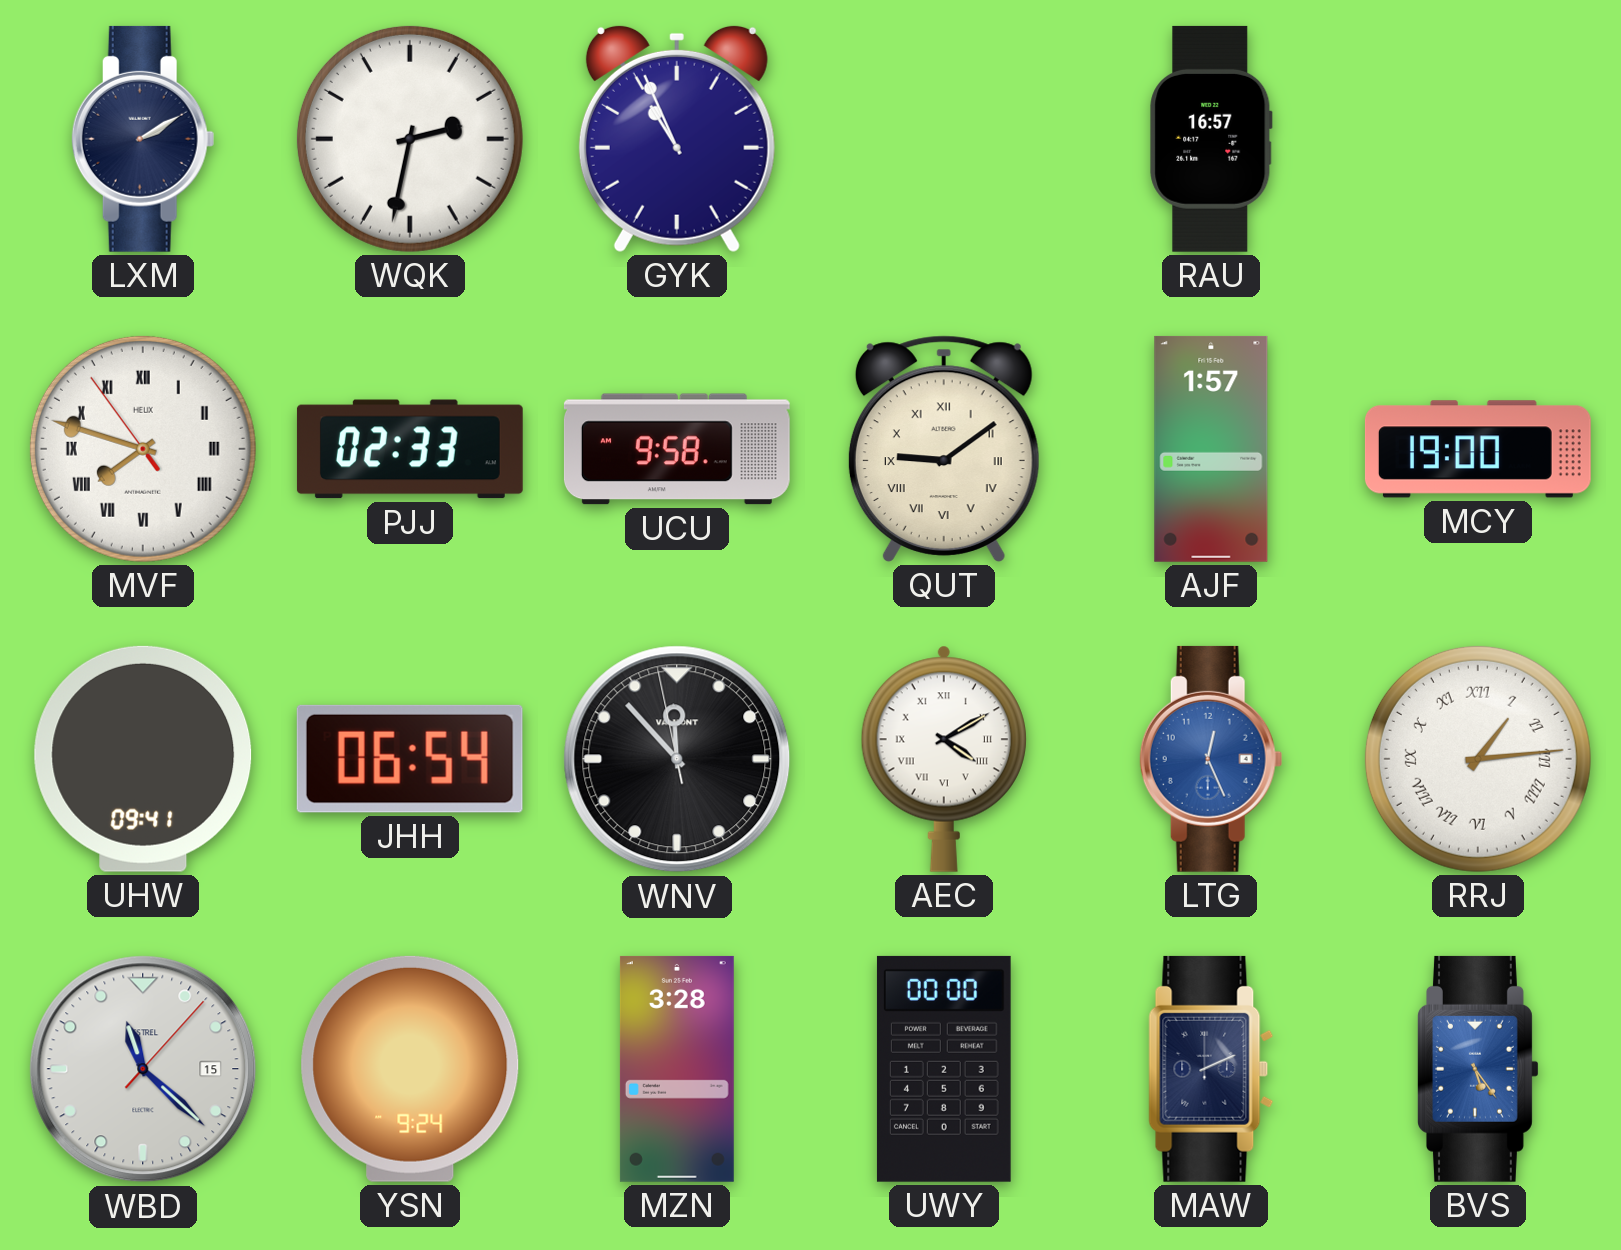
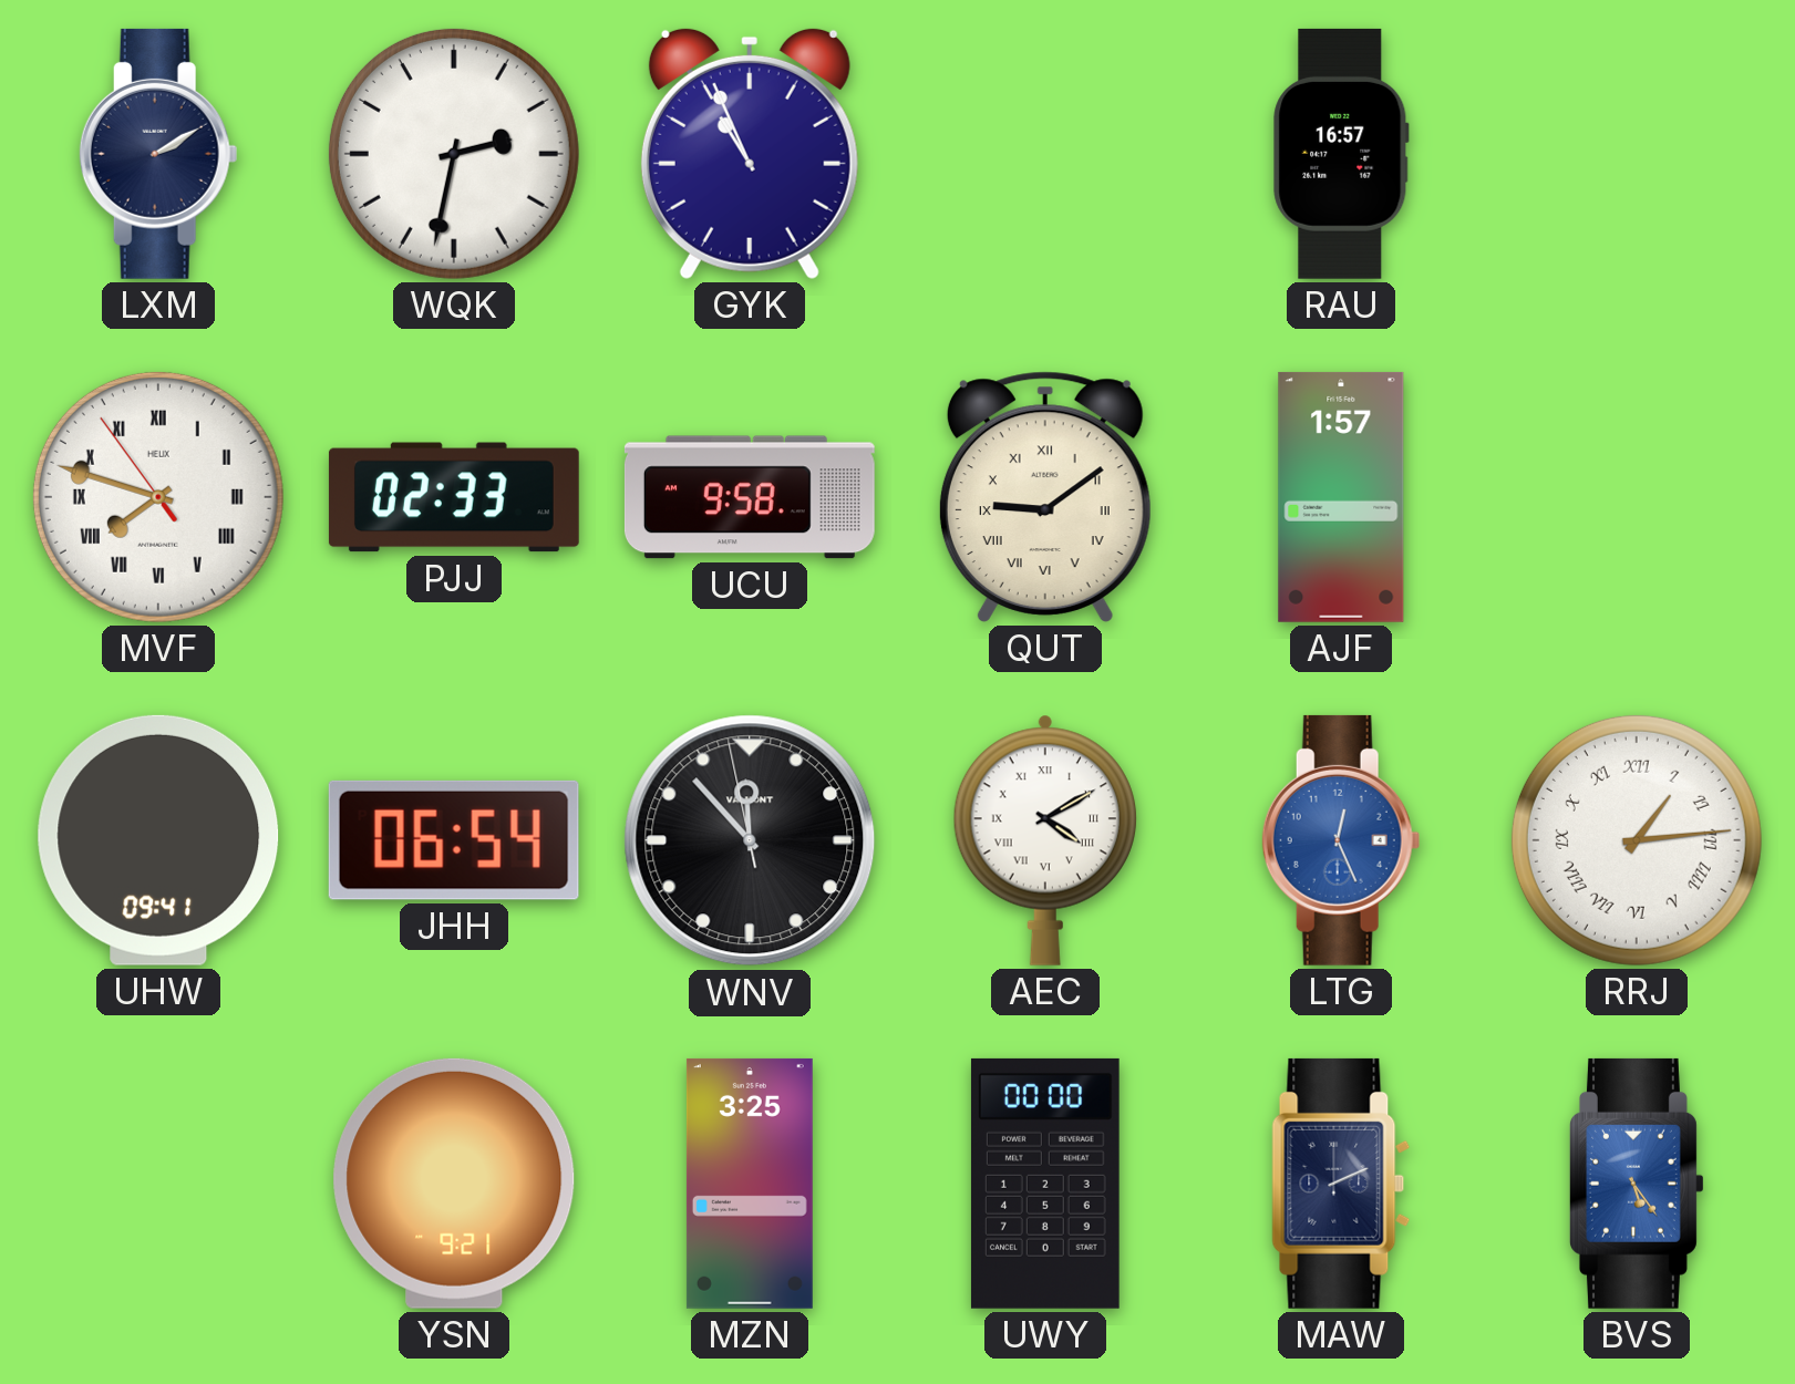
MCY: 19:00 -> none
WBD: 11:22 -> none
YSN: 9:24 -> 9:21
MZN: 3:28 -> 3:25
